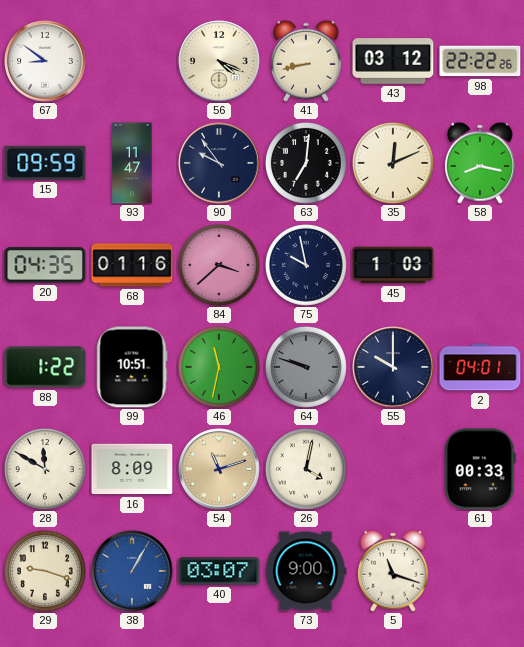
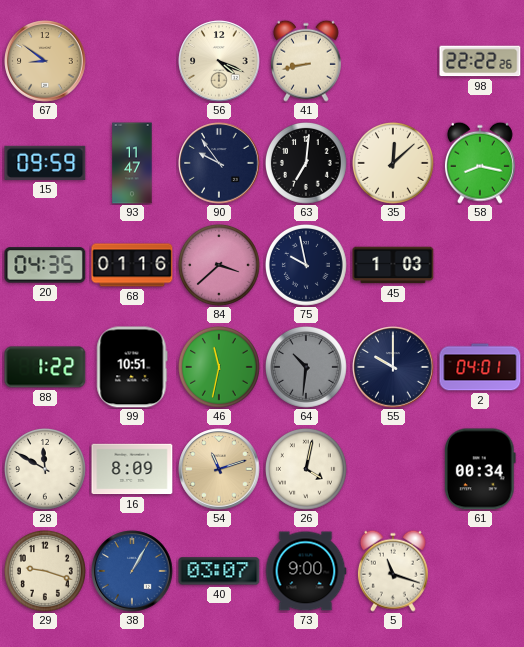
67 dial: white -> champagne
43: 03:12 -> none
35: 12:11 -> 12:08
64: 9:48 -> 10:31
61: 00:33 -> 00:34
